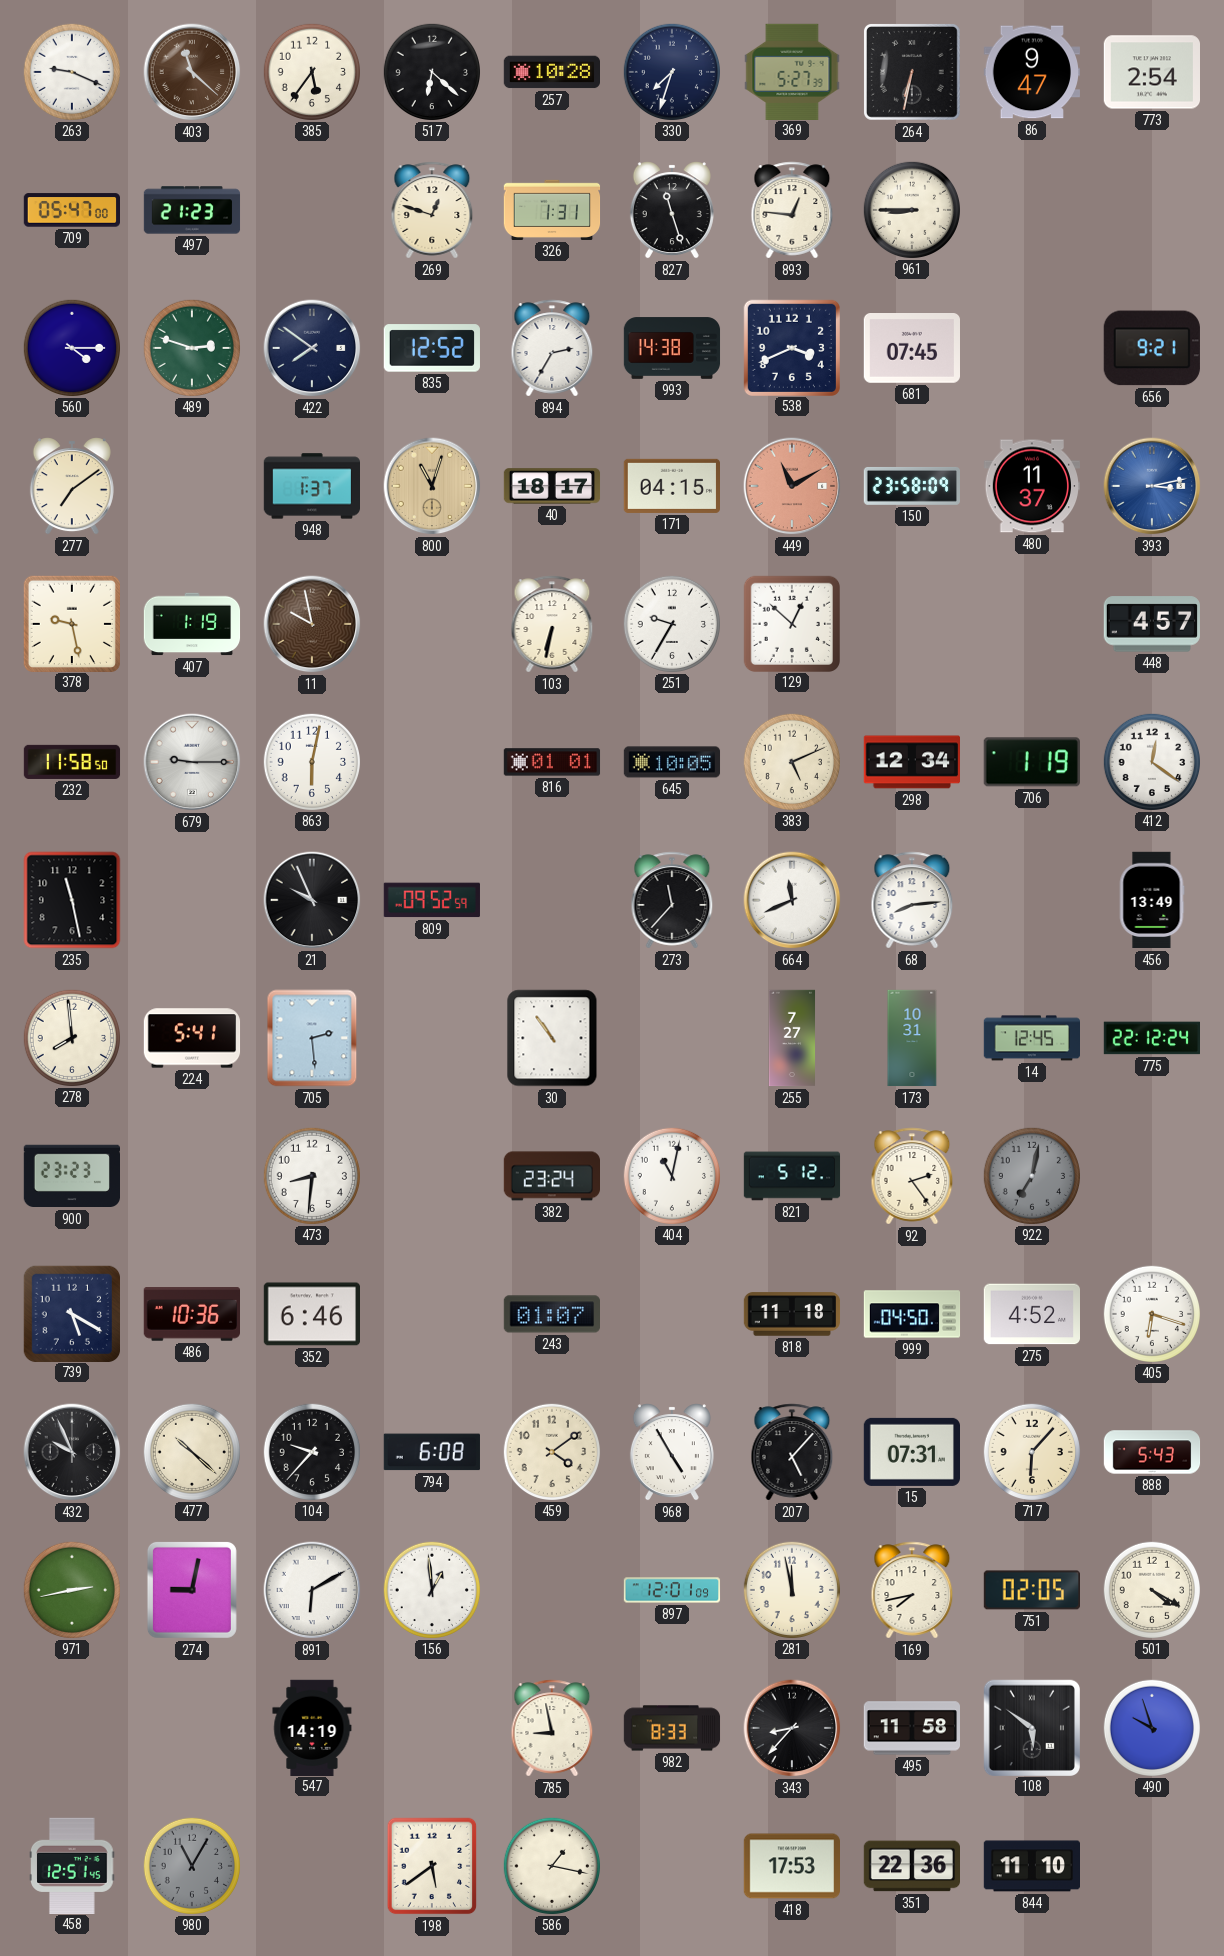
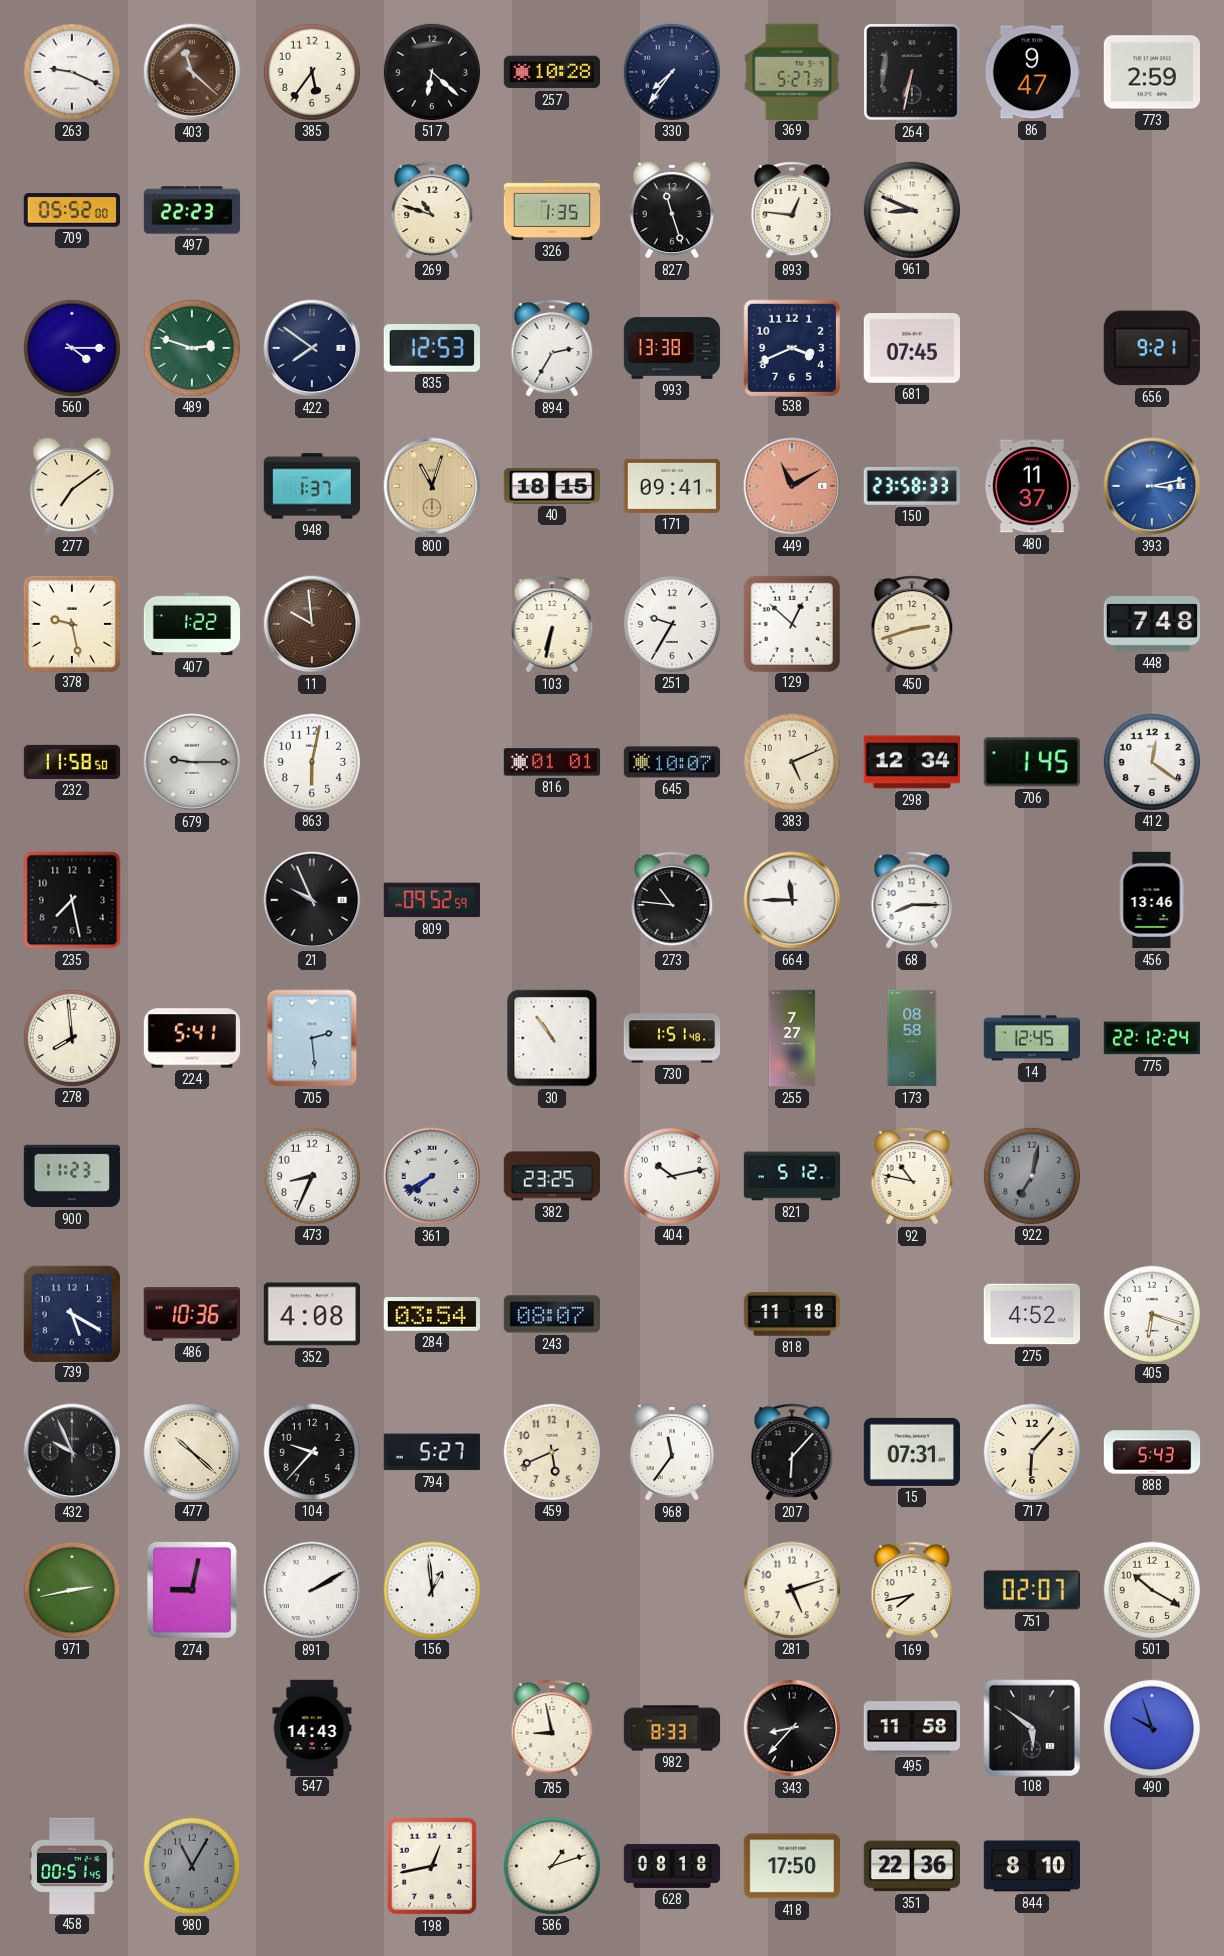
330: 7:33 -> 7:36
773: 2:54 -> 2:59
709: 05:47 -> 05:52
497: 21:23 -> 22:23
269: 12:48 -> 10:48
326: 1:31 -> 1:35
961: 8:45 -> 8:49
835: 12:52 -> 12:53
993: 14:38 -> 13:38
40: 18:17 -> 18:15
171: 04:15 -> 09:41
150: 23:58:09 -> 23:58:33
407: 1:19 -> 1:22
11: 9:58 -> 9:59
450: none -> 2:42
448: 4:57 -> 7:48
645: 10:05 -> 10:07
706: 1:19 -> 1:45
235: 11:28 -> 7:28
273: 11:37 -> 10:46
664: 11:41 -> 11:45
68: 8:14 -> 8:15
456: 13:49 -> 13:46
730: none -> 1:51
173: 10:31 -> 08:58
900: 23:23 -> 11:23
473: 8:31 -> 8:34
361: none -> 7:40
382: 23:24 -> 23:25
404: 11:02 -> 10:13
92: 2:24 -> 10:47
352: 6:46 -> 4:08
284: none -> 03:54
243: 01:07 -> 08:07
999: 04:50 -> none
794: 6:08 -> 5:27
459: 4:09 -> 5:41
968: 4:55 -> 11:36
207: 5:07 -> 6:07
891: 6:10 -> 2:10
897: 12:01 -> none
281: 11:58 -> 5:12
751: 02:05 -> 02:07
501: 4:20 -> 10:20
547: 14:19 -> 14:43
458: 12:51 -> 00:51
198: 5:39 -> 12:43
586: 1:17 -> 1:12
628: none -> 08:18
418: 17:53 -> 17:50
844: 11:10 -> 8:10
